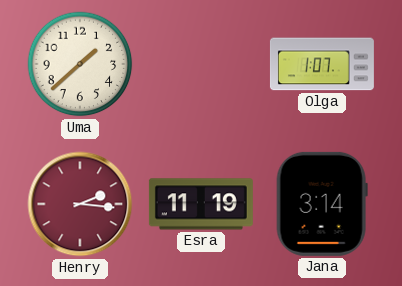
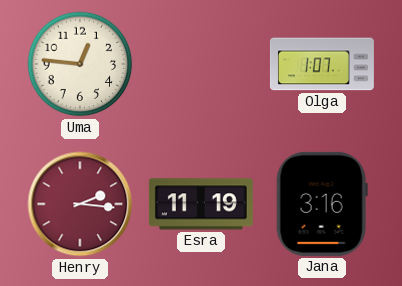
Uma: 1:38 -> 12:46
Jana: 3:14 -> 3:16
